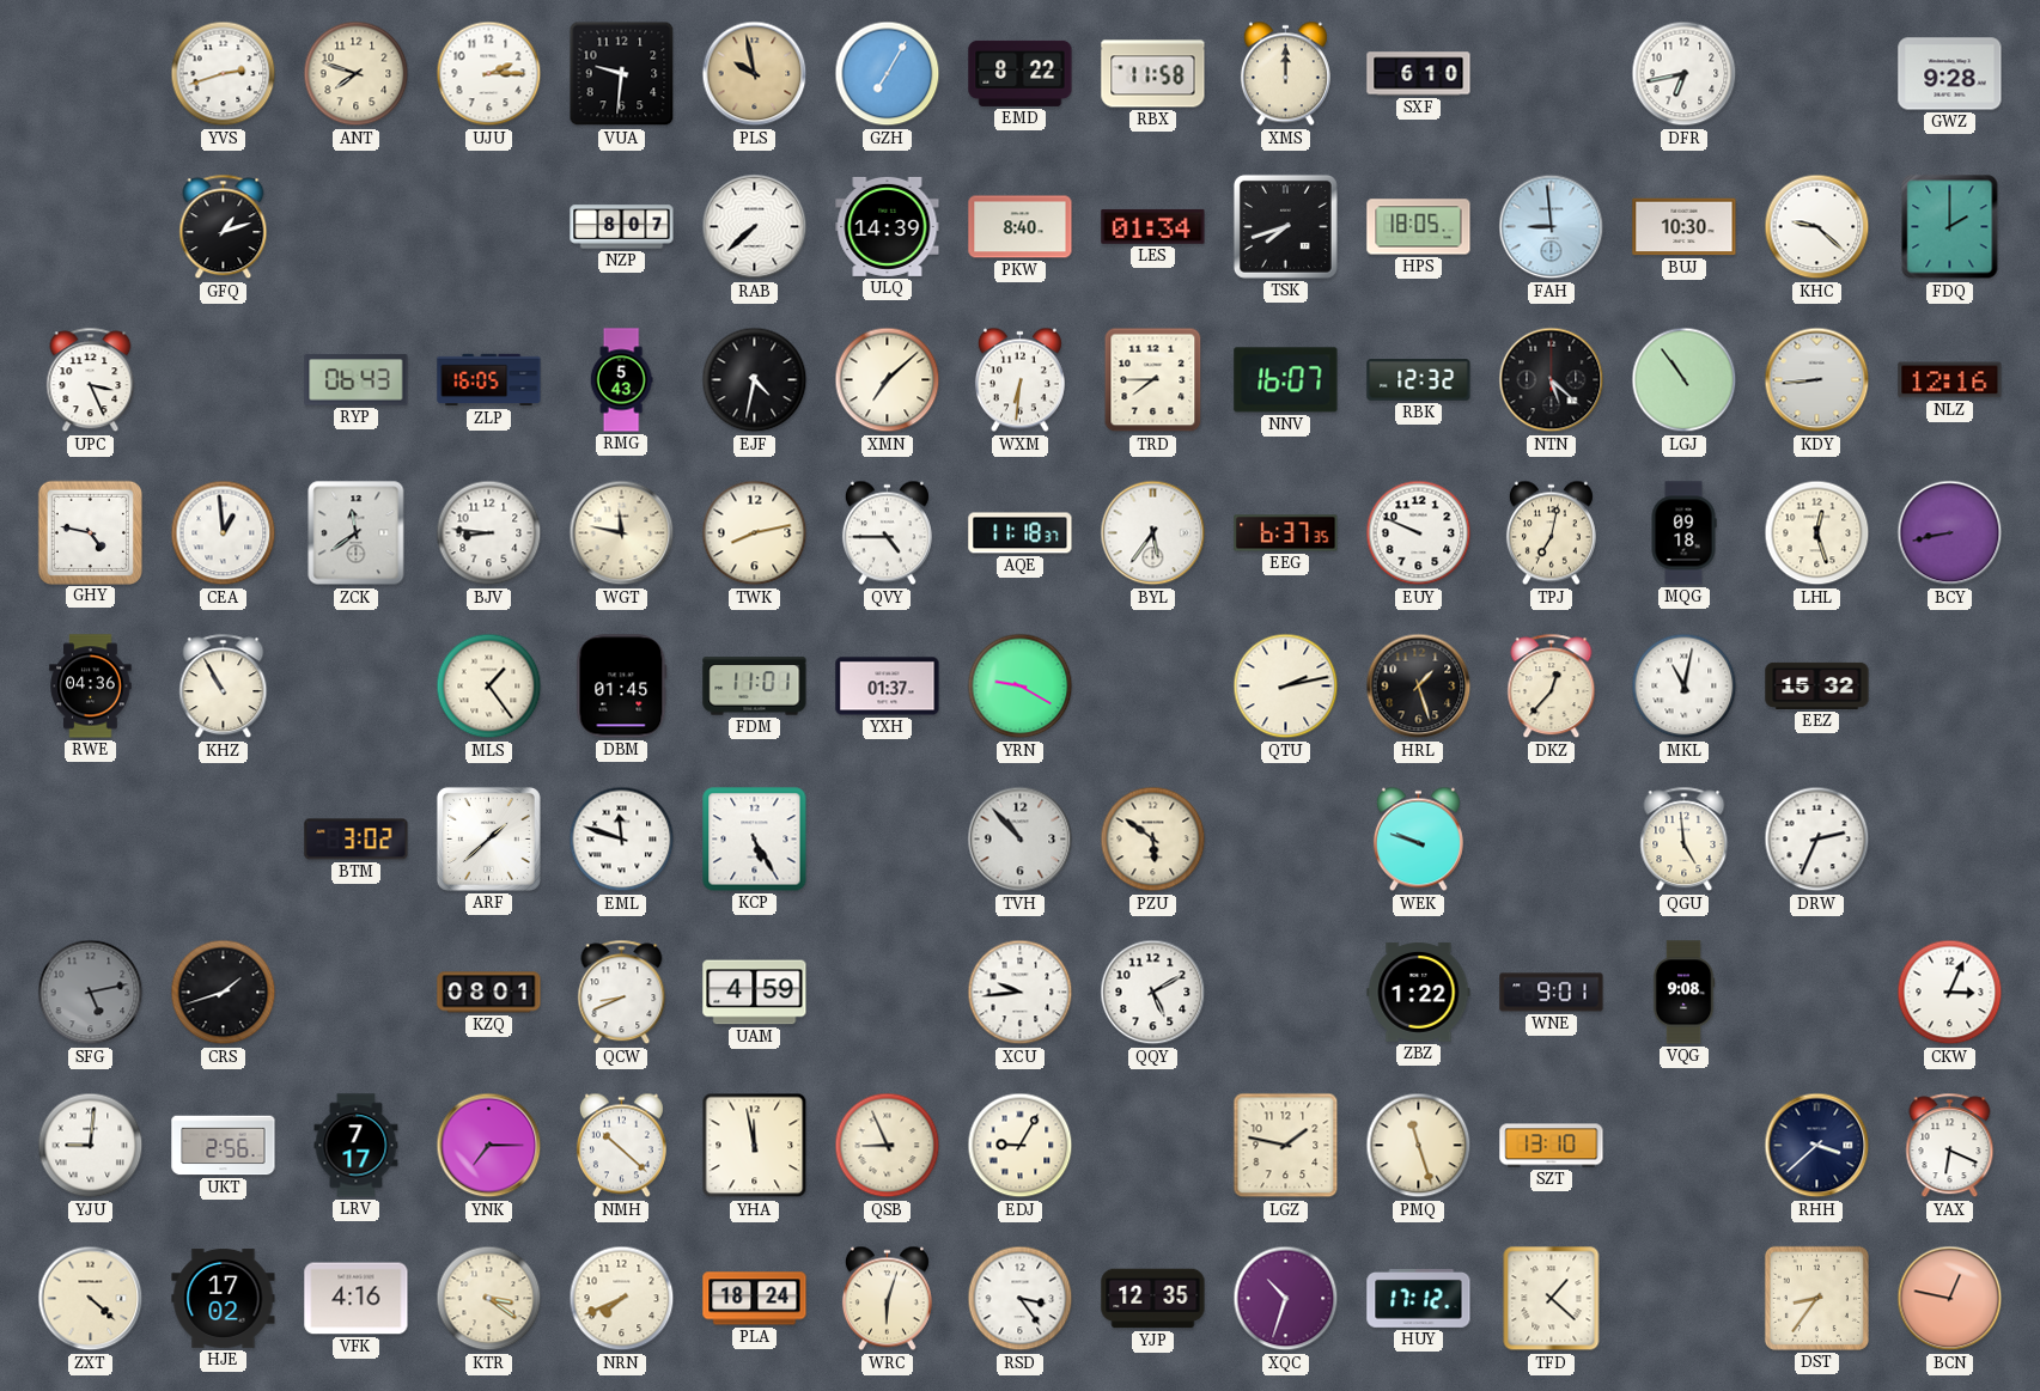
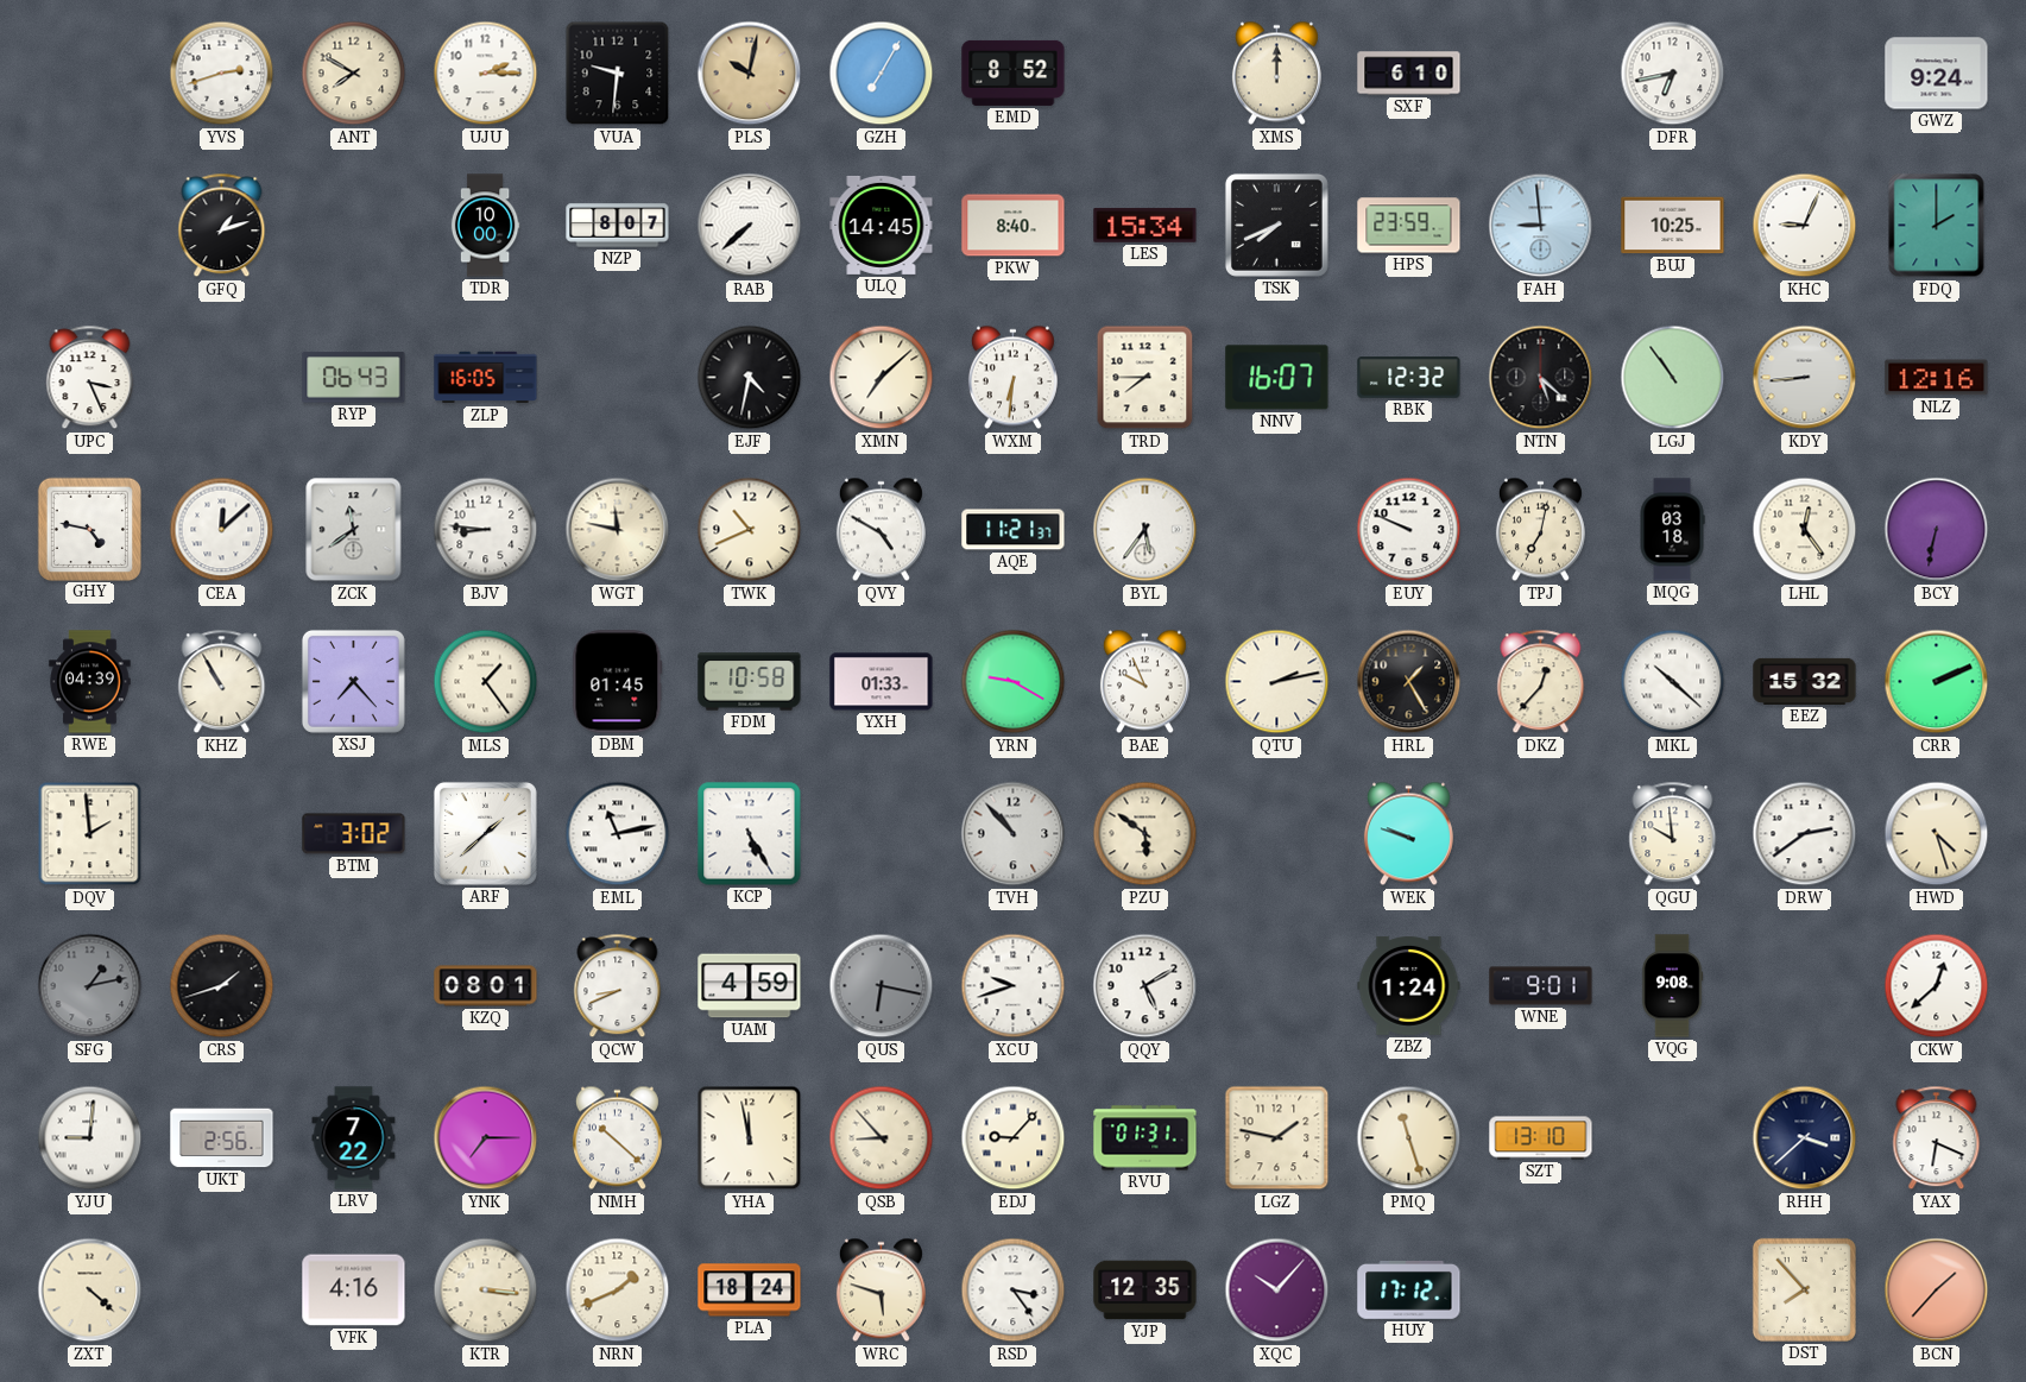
ANT: 7:48 -> 7:50
PLS: 9:58 -> 10:02
EMD: 8:22 -> 8:52
RBX: 11:58 -> none
GWZ: 9:28 -> 9:24
TDR: none -> 10:00
ULQ: 14:39 -> 14:45
LES: 01:34 -> 15:34
TSK: 7:42 -> 7:41
HPS: 18:05 -> 23:59
BUJ: 10:30 -> 10:25
KHC: 9:22 -> 9:04
RMG: 5:43 -> none
CEA: 12:59 -> 12:08
TWK: 8:13 -> 10:41
QVY: 4:45 -> 4:50
AQE: 11:18 -> 11:21
EEG: 6:37 -> none
MQG: 09:18 -> 03:18
LHL: 12:27 -> 12:24
BCY: 8:43 -> 6:32
RWE: 04:36 -> 04:39
XSJ: none -> 7:23
FDM: 11:01 -> 10:58
YXH: 01:37 -> 01:33
BAE: none -> 9:56
HRL: 1:27 -> 1:25
MKL: 11:02 -> 10:22
CRR: none -> 2:11
DQV: none -> 1:59
EML: 11:48 -> 11:13
QGU: 4:59 -> 9:59
DRW: 2:34 -> 2:39
HWD: none -> 4:27
SFG: 5:13 -> 1:13
QUS: none -> 6:17
XCU: 9:44 -> 9:42
ZBZ: 1:22 -> 1:24
CKW: 3:04 -> 12:38
LRV: 7:17 -> 7:22
QSB: 8:56 -> 8:53
EDJ: 9:05 -> 9:07
RVU: none -> 01:31
HJE: 17:02 -> none
KTR: 3:21 -> 3:16
NRN: 7:41 -> 1:41
WRC: 6:03 -> 5:48
XQC: 10:33 -> 10:07
TFD: 1:22 -> none
DST: 8:36 -> 7:53
BCN: 12:47 -> 1:37
